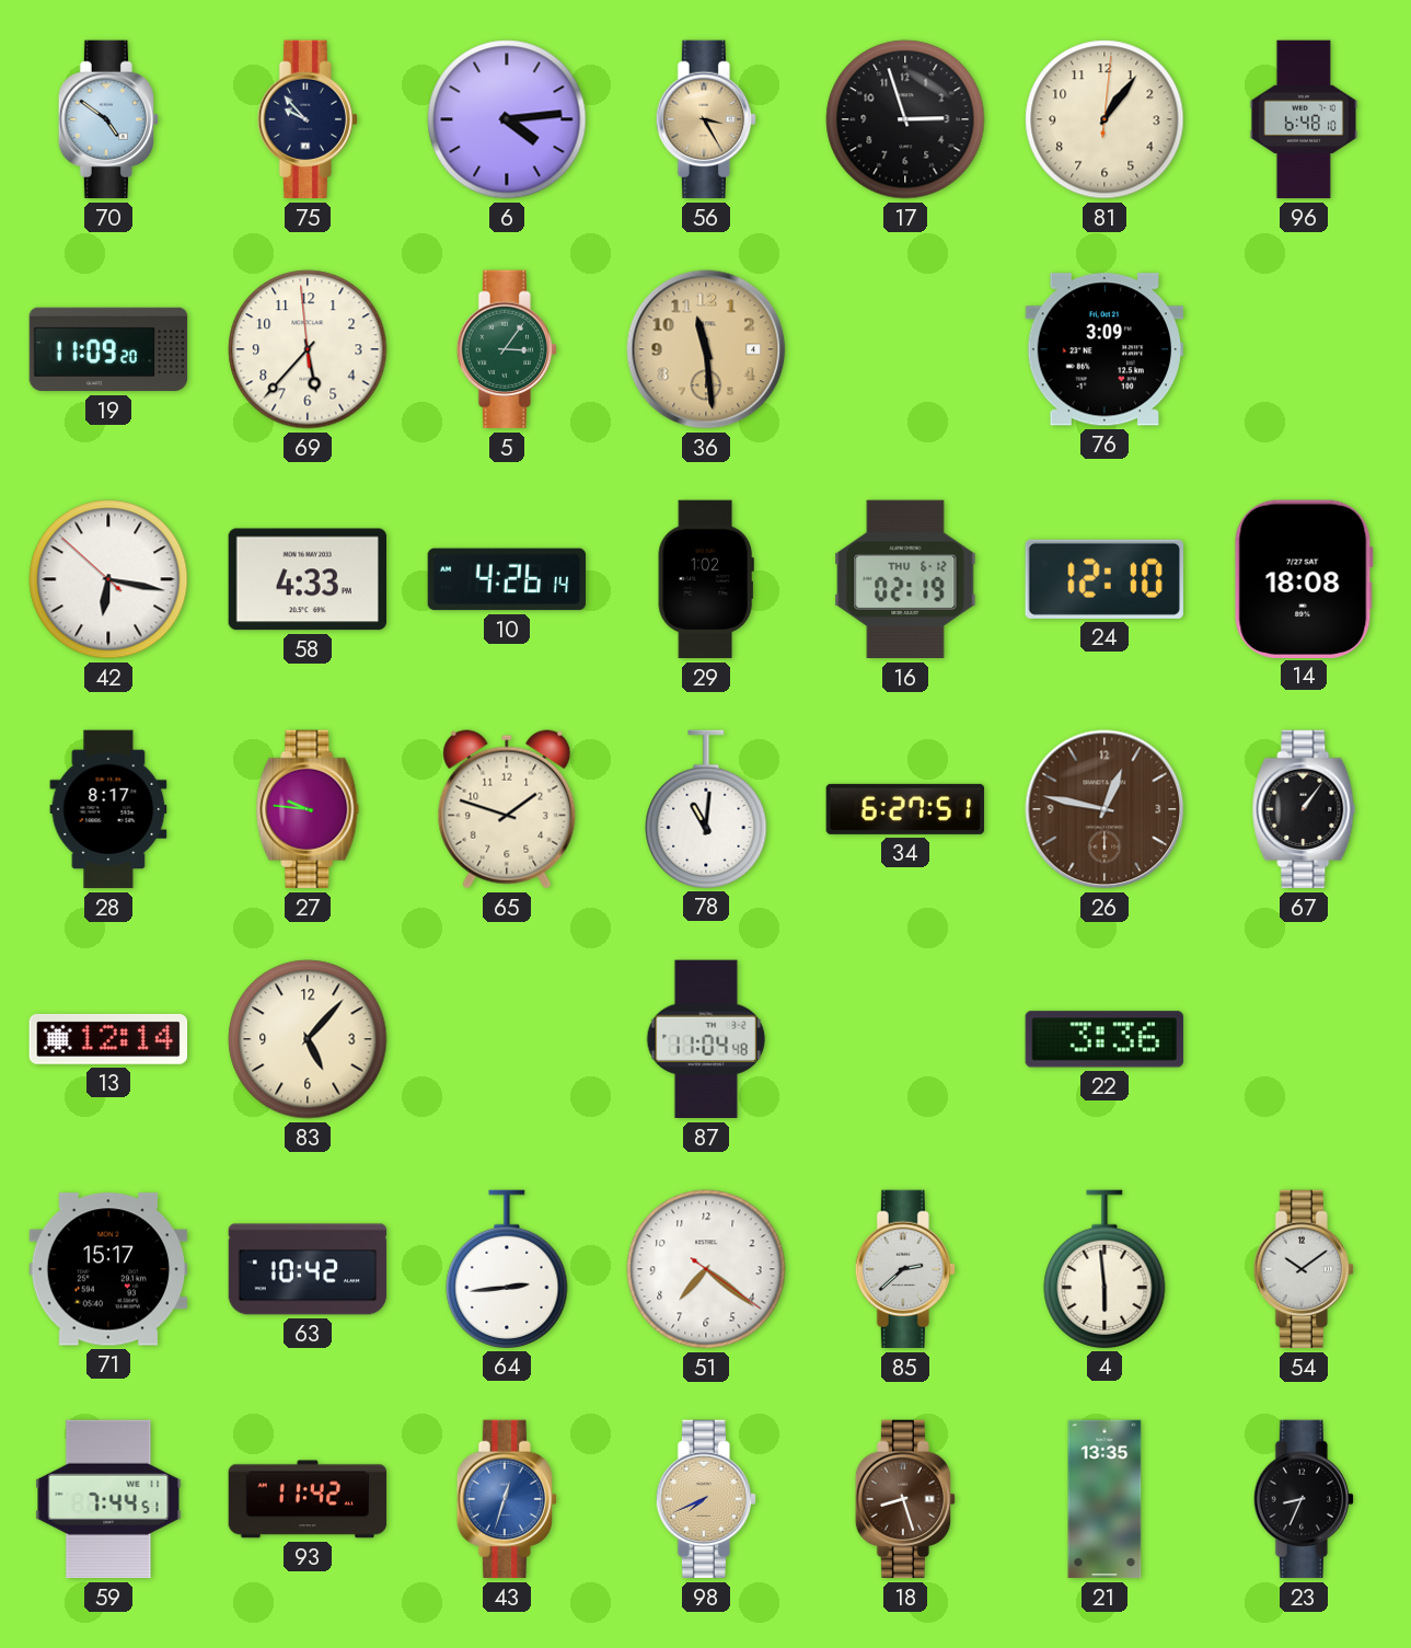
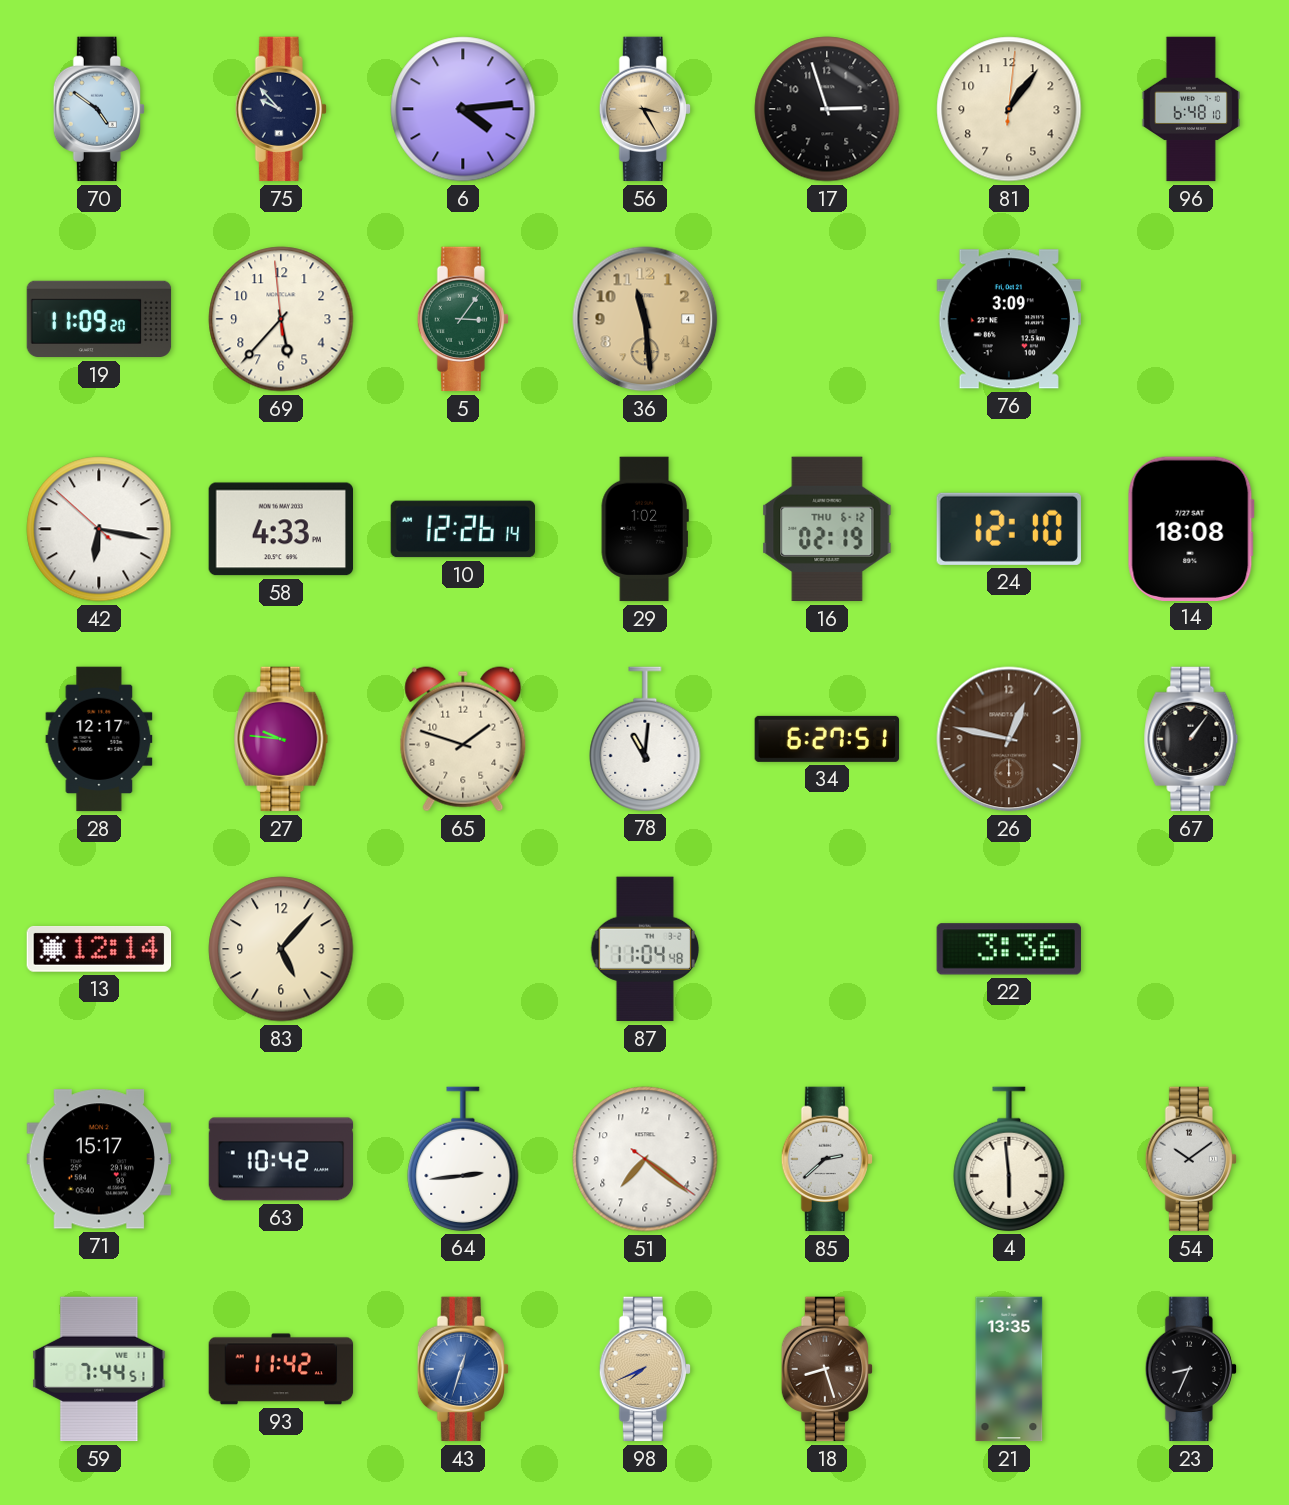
10: 4:26 -> 12:26
28: 8:17 -> 12:17
